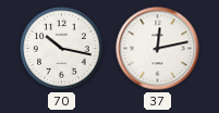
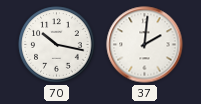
37: 12:13 -> 2:01
